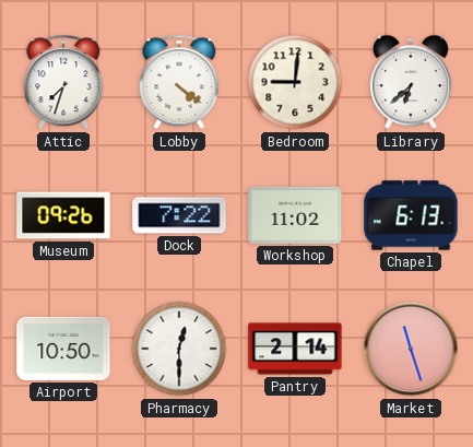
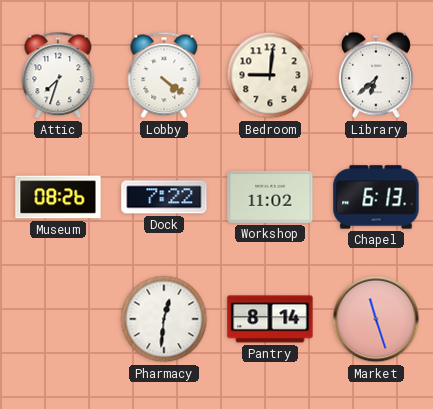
Museum: 09:26 -> 08:26
Airport: 10:50 -> none
Pharmacy: 12:30 -> 12:31
Pantry: 2:14 -> 8:14
